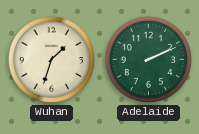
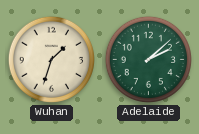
Adelaide: 2:11 -> 2:08
